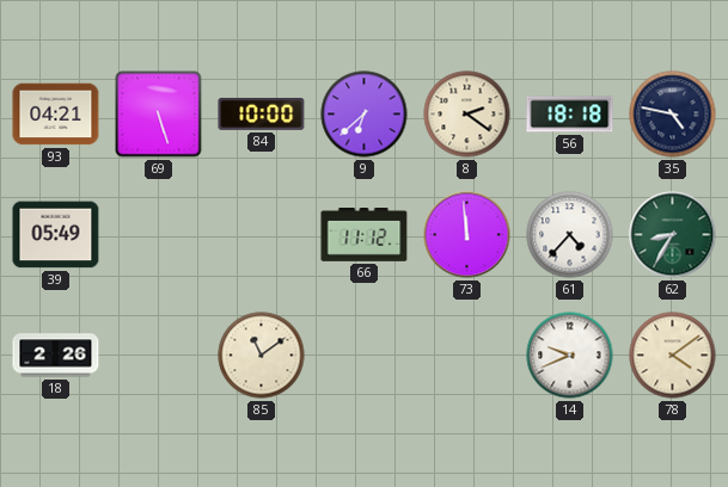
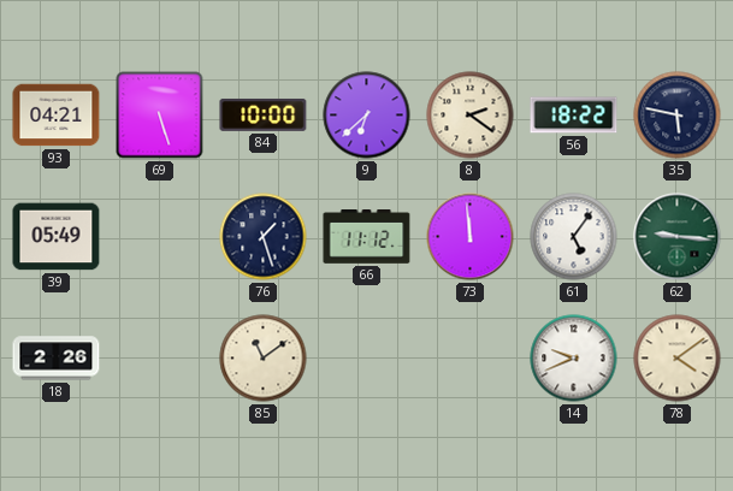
56: 18:18 -> 18:22
35: 4:47 -> 5:47
76: none -> 1:27
61: 4:37 -> 5:06
62: 8:35 -> 9:16
